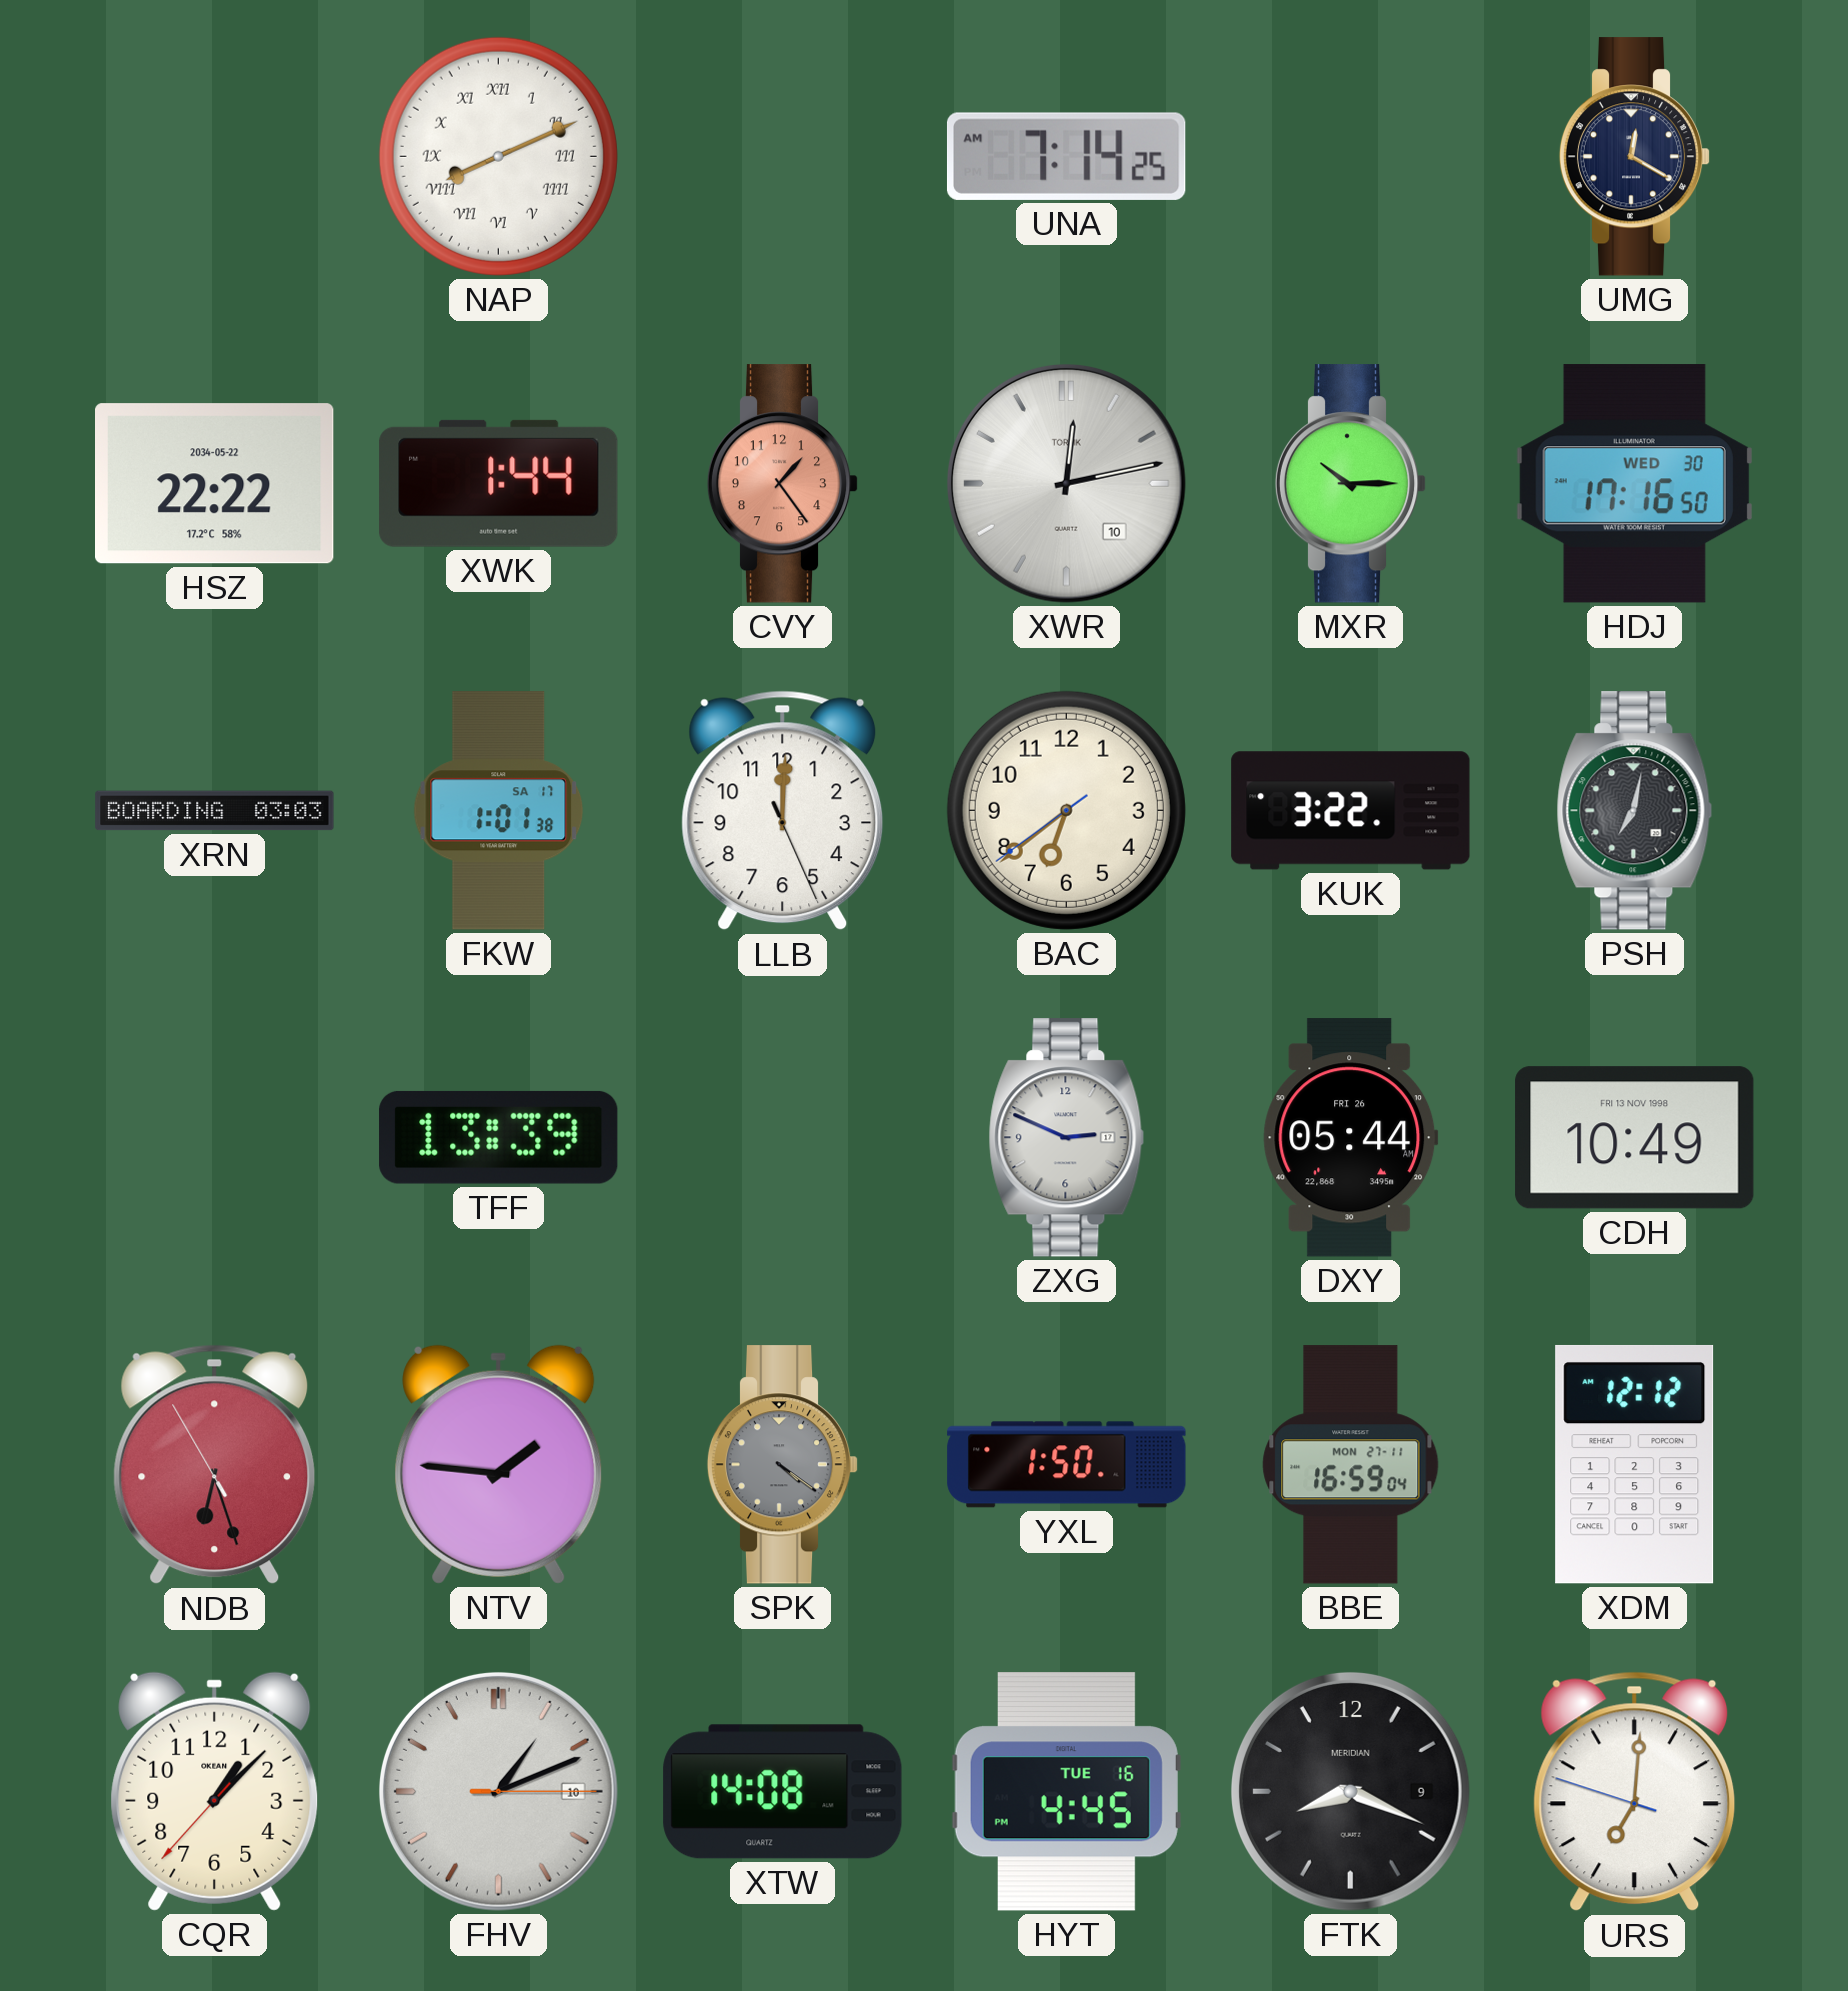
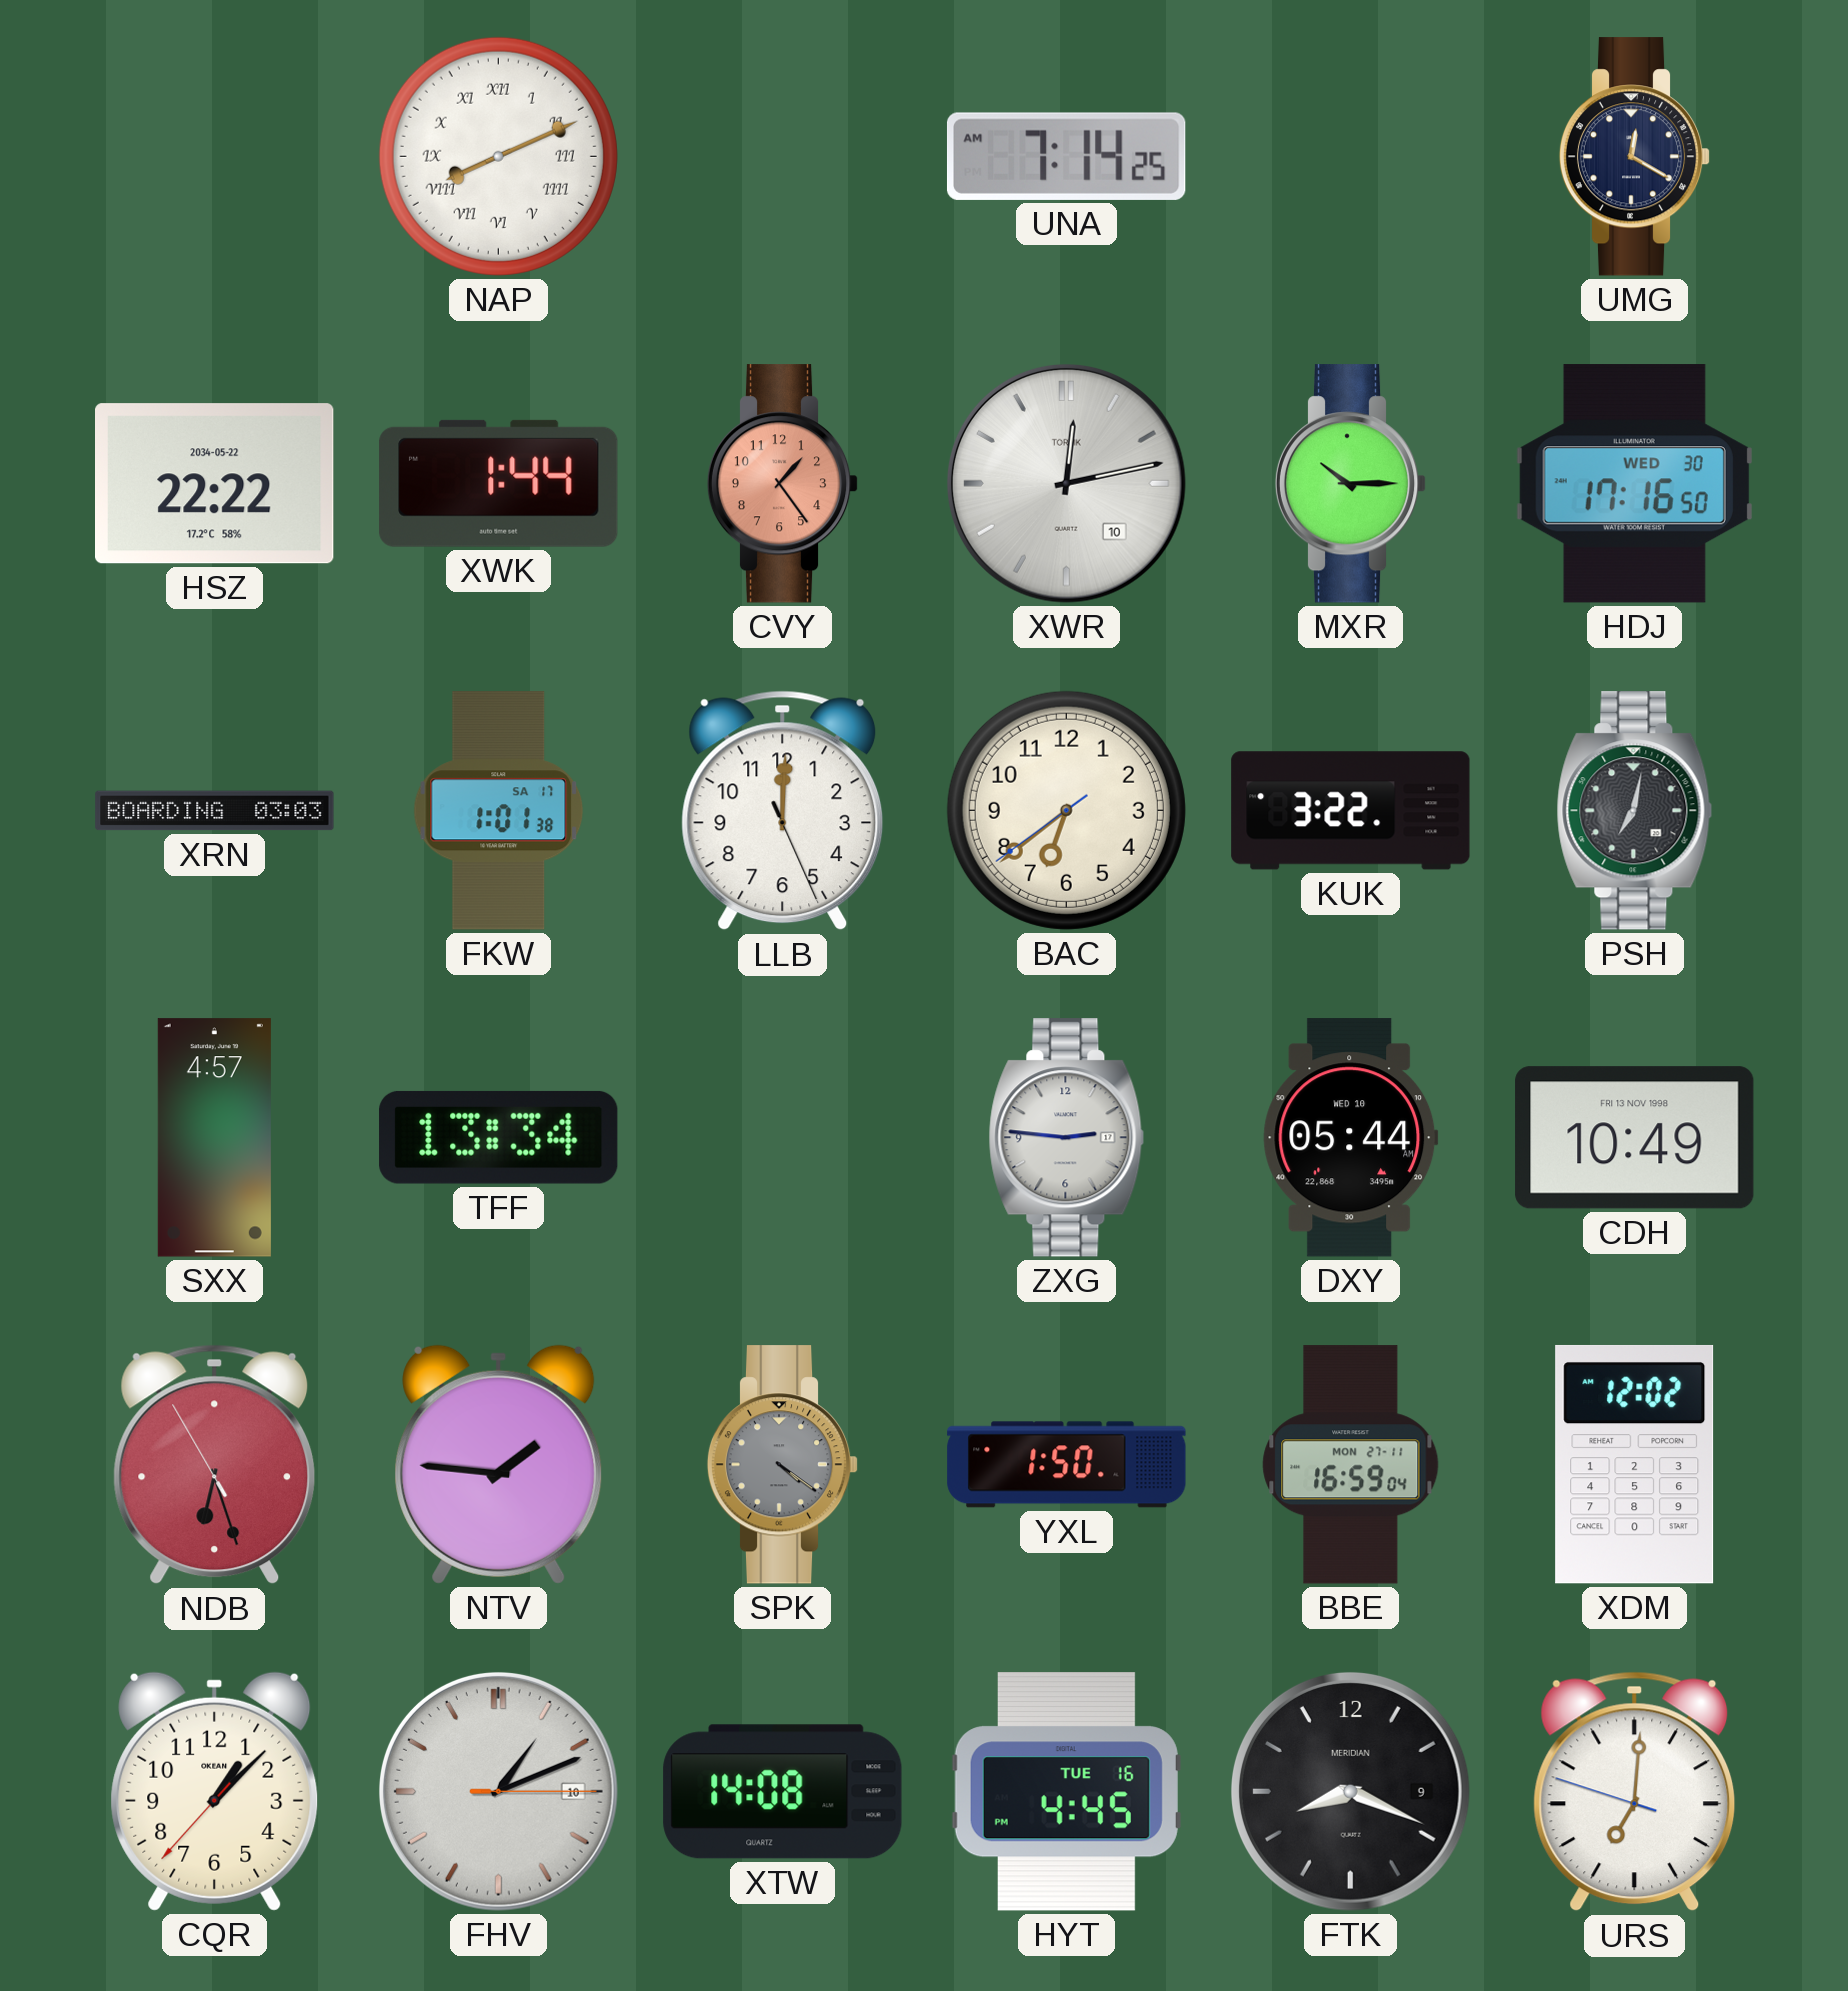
SXX: none -> 4:57
TFF: 13:39 -> 13:34
ZXG: 2:49 -> 2:46
DXY date: FRI 26 -> WED 10
XDM: 12:12 -> 12:02
